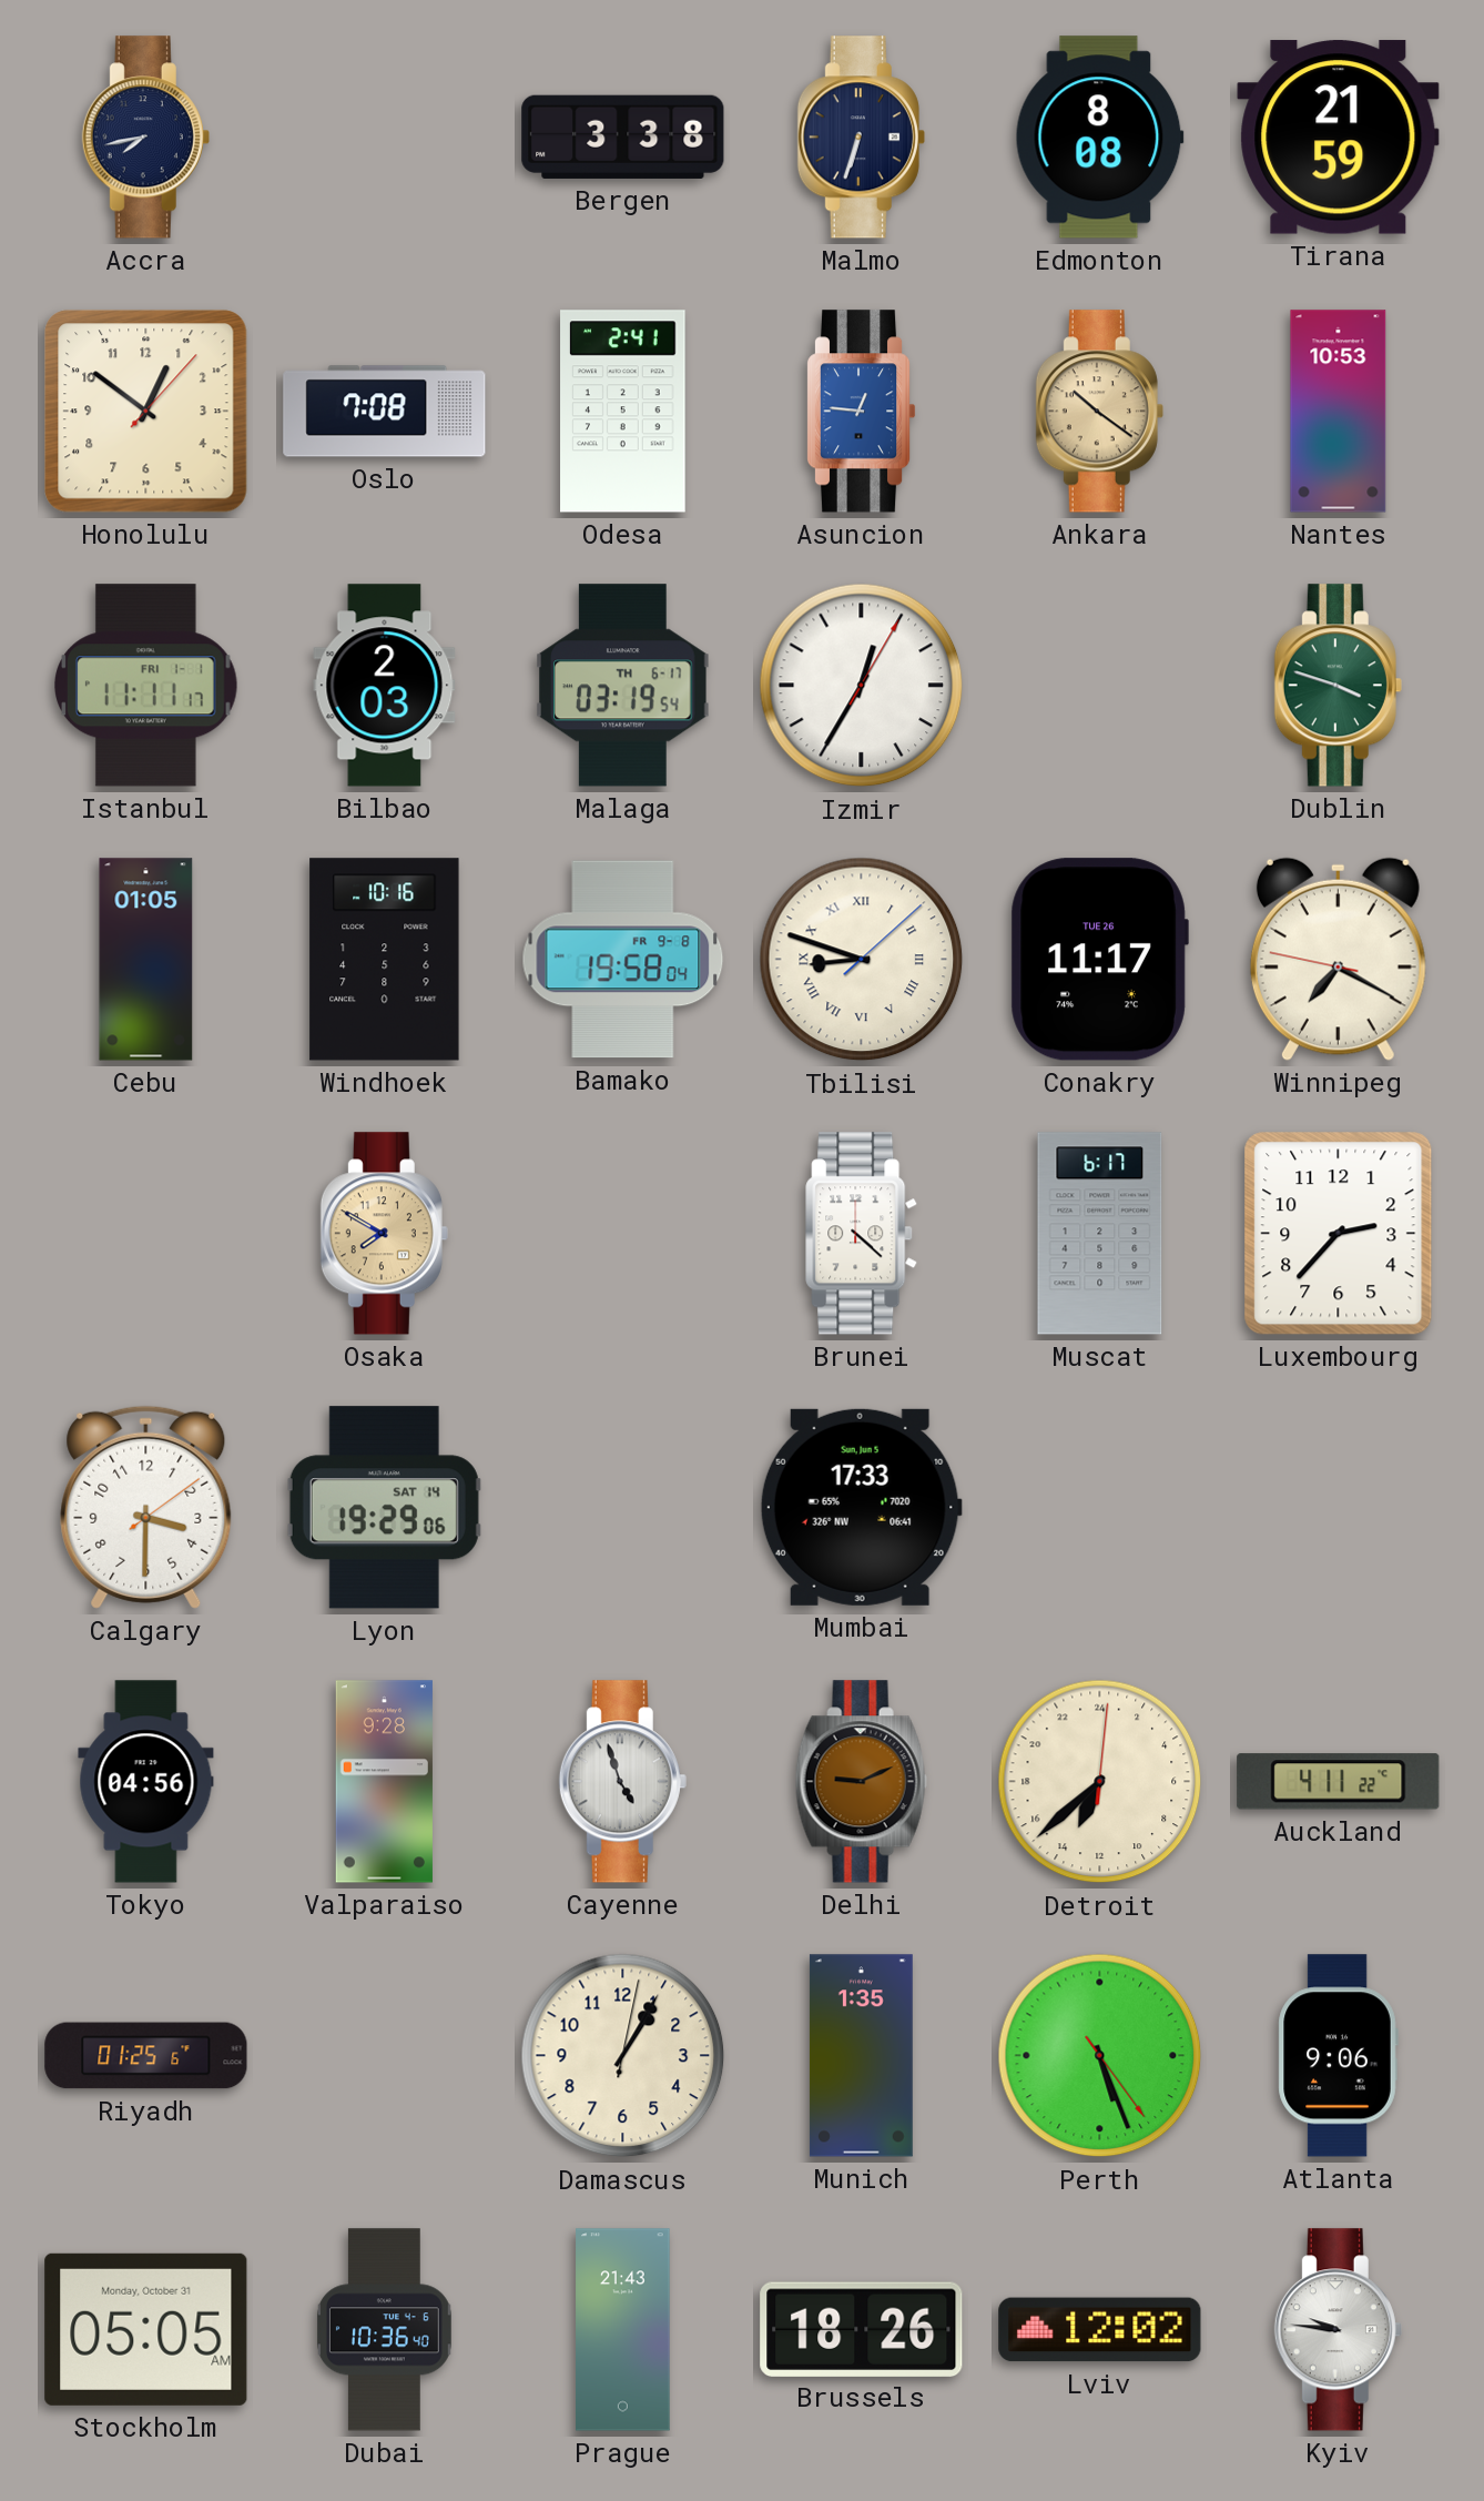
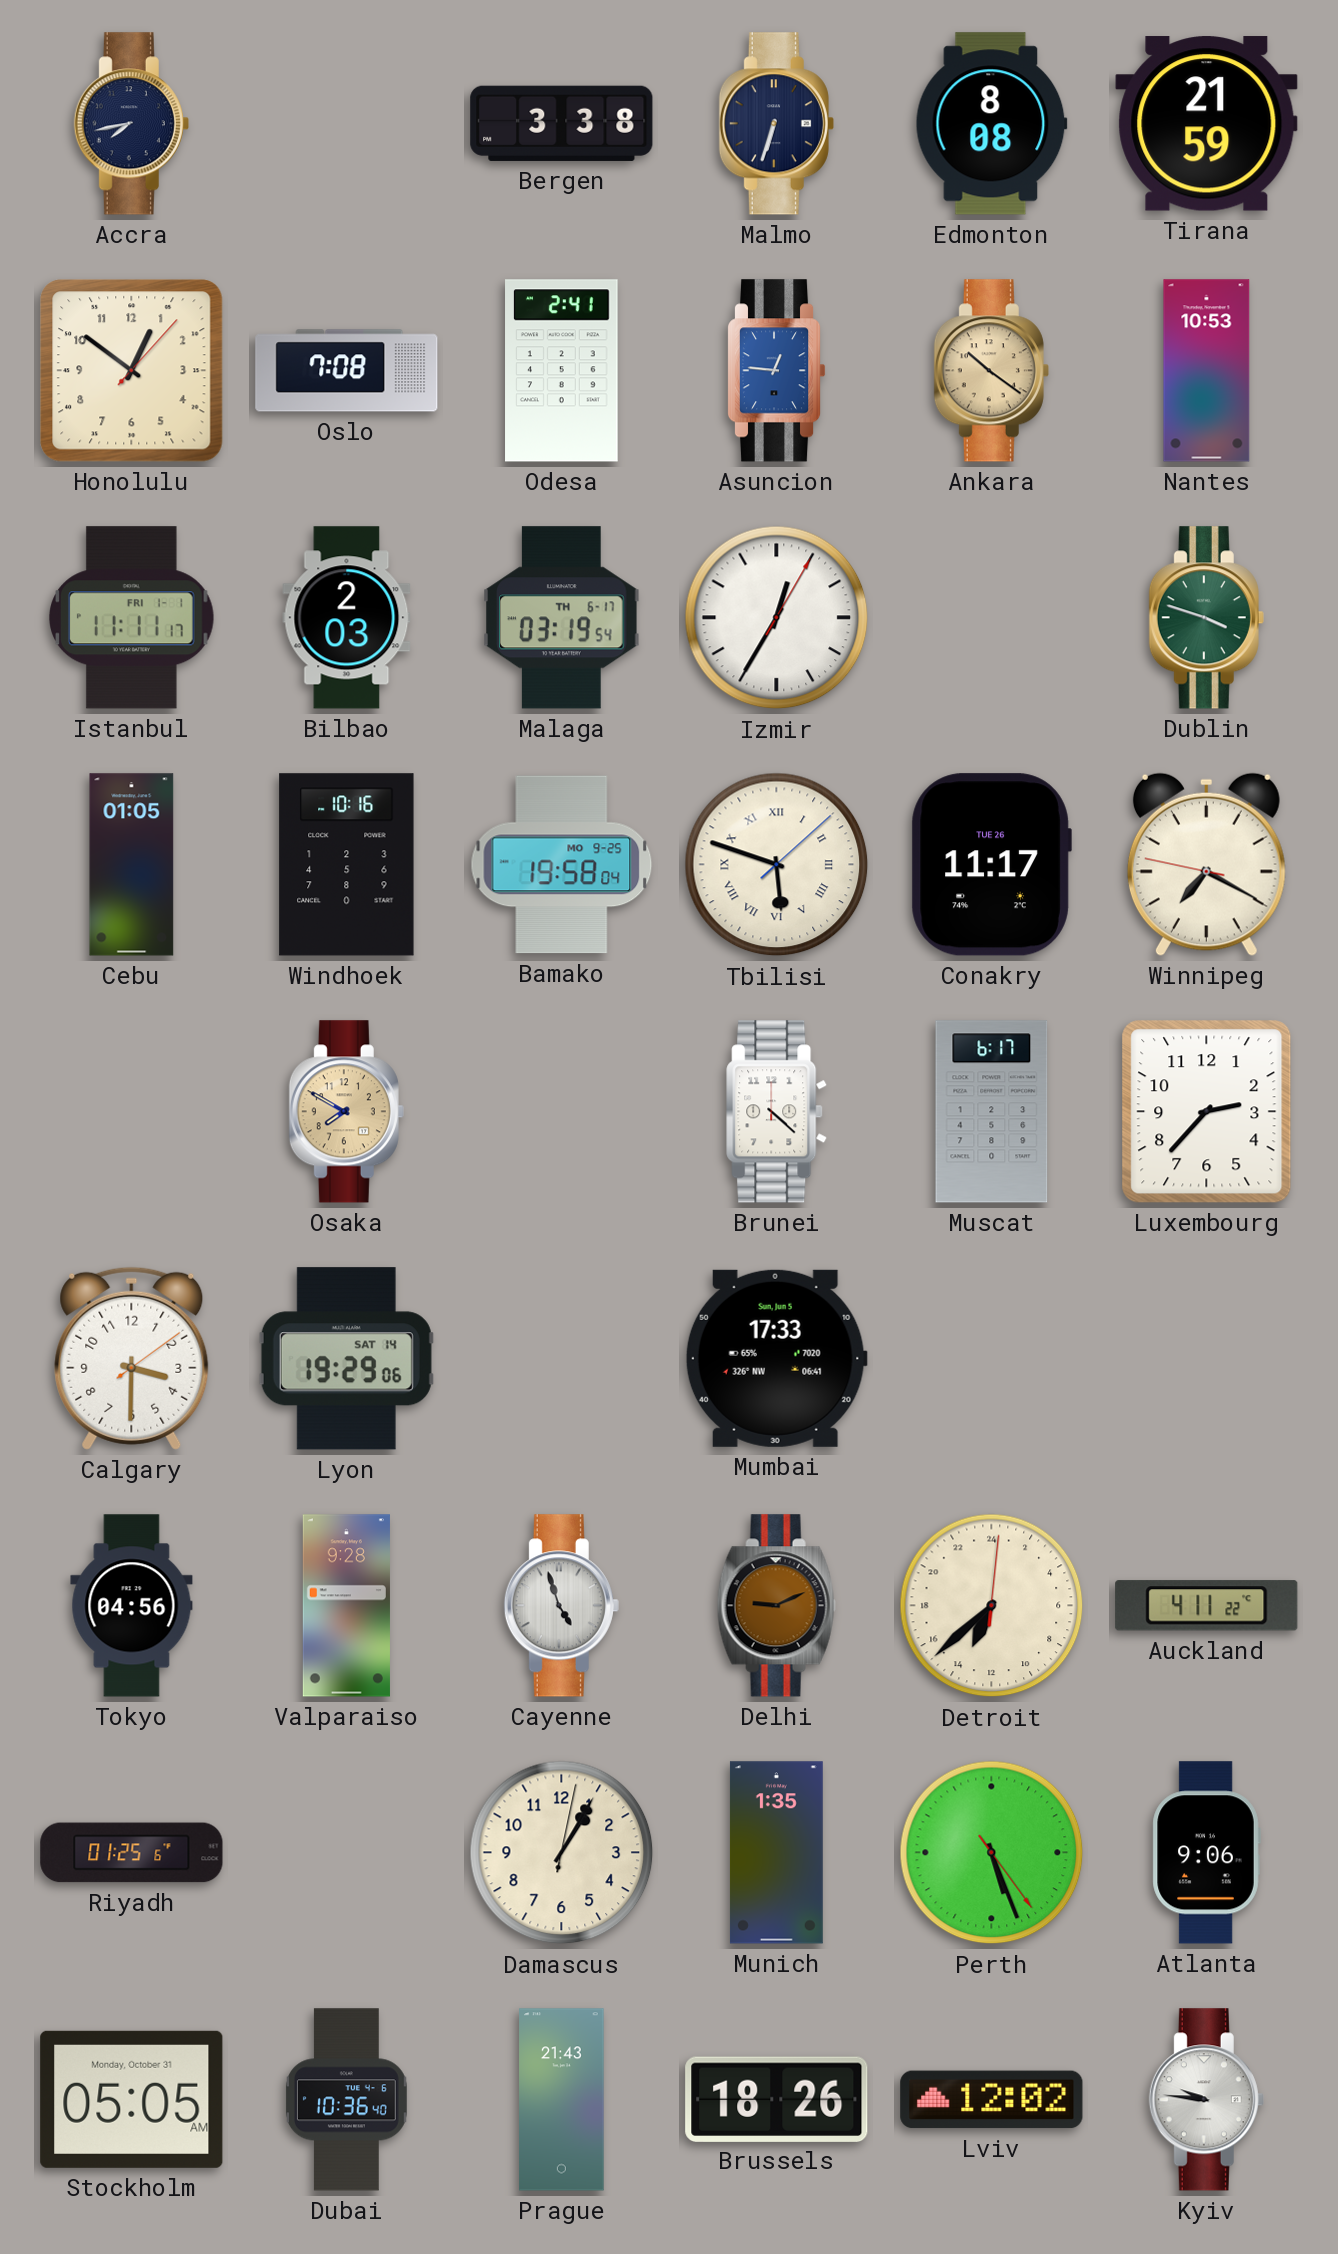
Bamako date: FR 9-8 -> MO 9-25
Tbilisi: 8:48 -> 5:48
